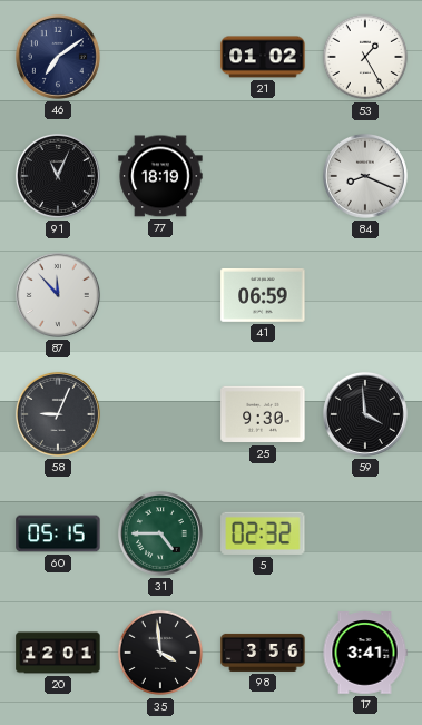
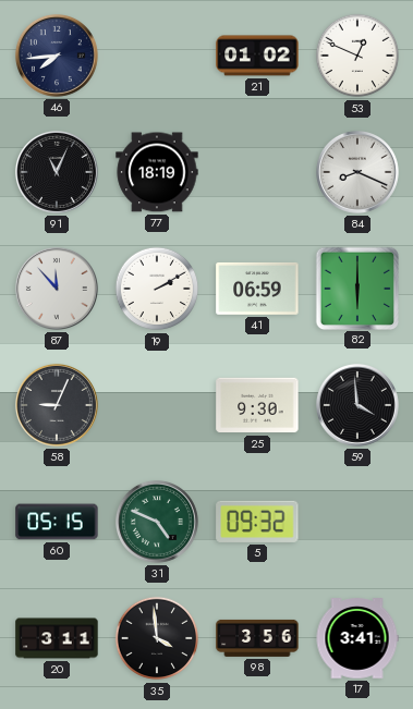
46: 7:09 -> 7:44
53: 1:25 -> 12:49
19: none -> 2:10
82: none -> 6:00
31: 4:45 -> 4:49
5: 02:32 -> 09:32
20: 12:01 -> 3:11
